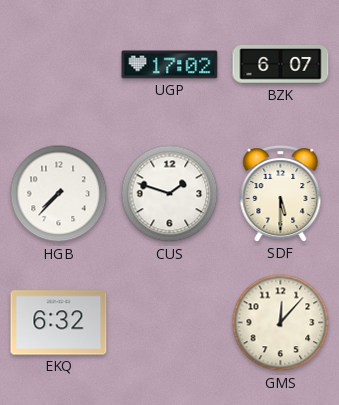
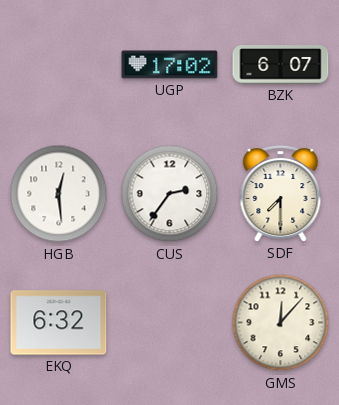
HGB: 7:37 -> 12:29
CUS: 1:48 -> 2:36
SDF: 5:30 -> 7:30
